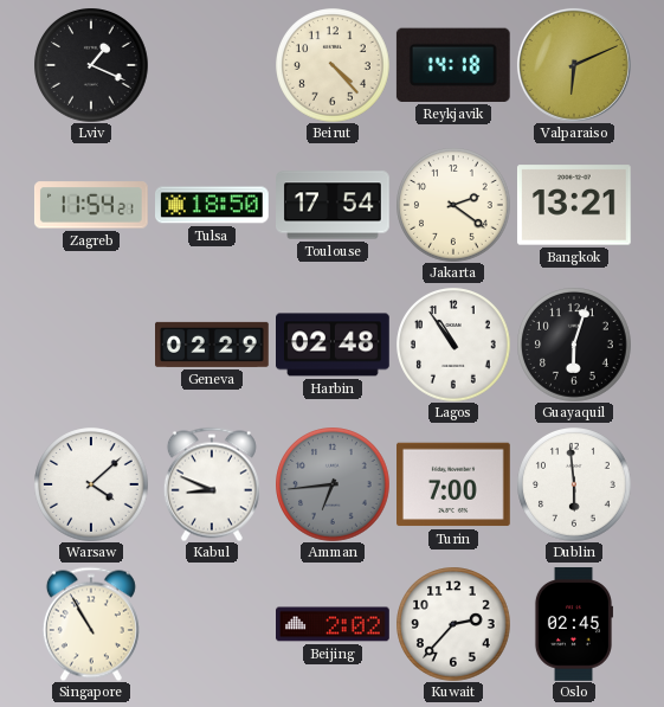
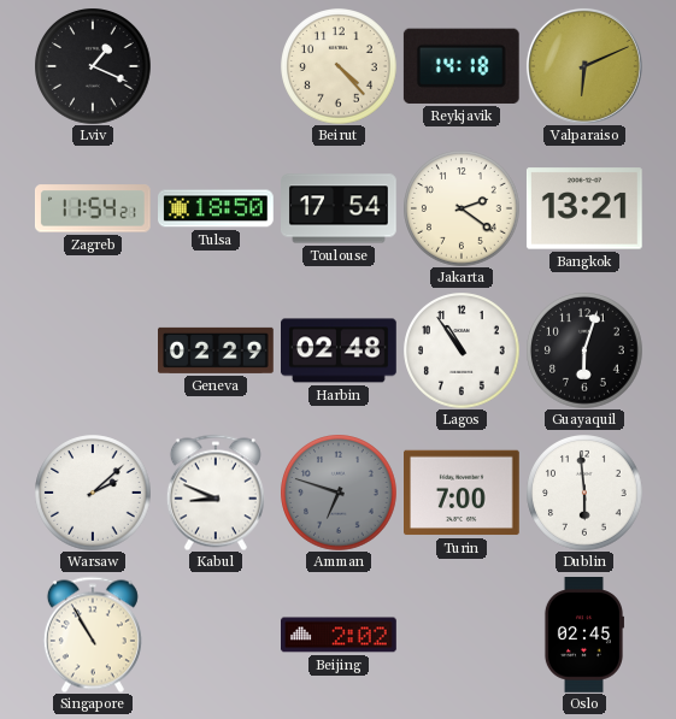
Warsaw: 4:08 -> 2:08
Amman: 6:44 -> 6:48
Kuwait: 2:37 -> none
